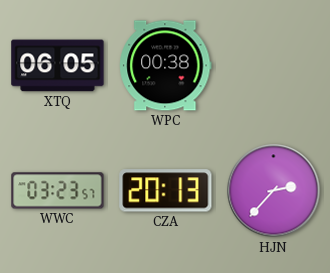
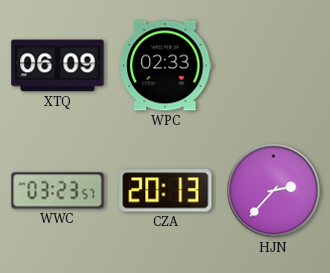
XTQ: 06:05 -> 06:09
WPC: 00:38 -> 02:33
